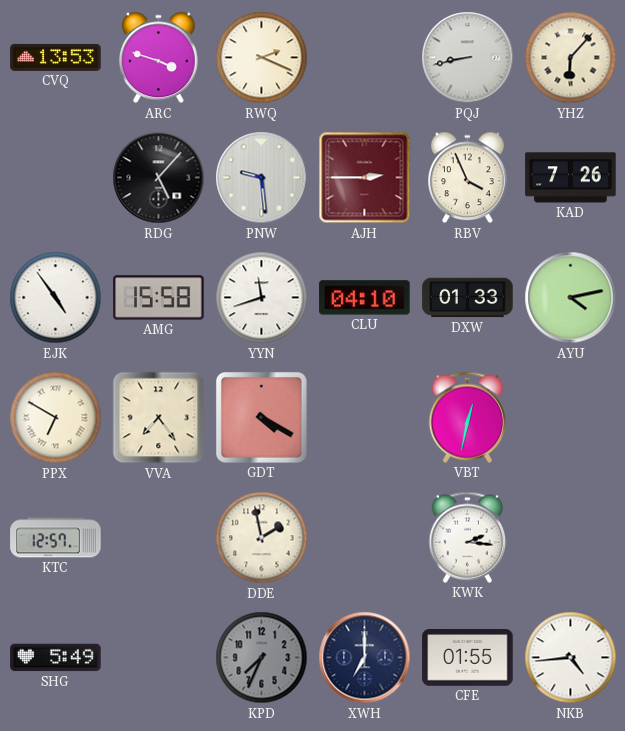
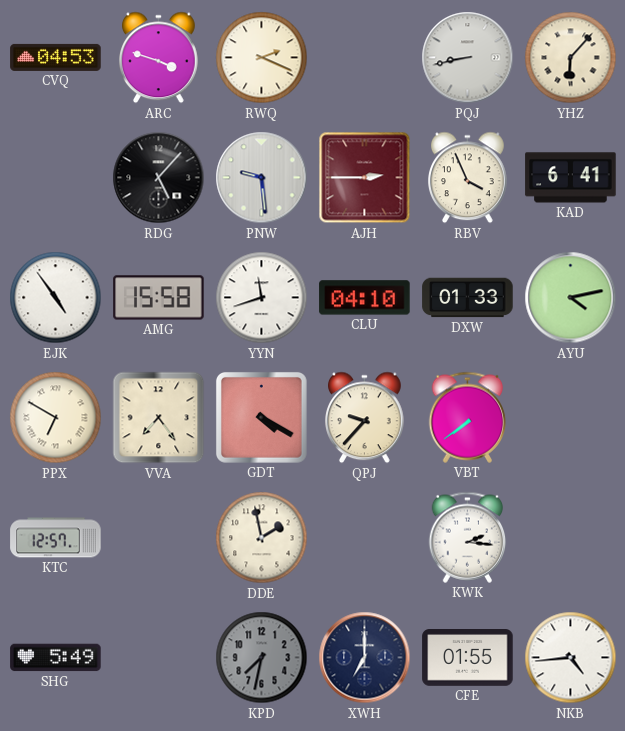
CVQ: 13:53 -> 04:53
KAD: 7:26 -> 6:41
QPJ: none -> 9:37
VBT: 12:32 -> 7:39
KPD: 7:34 -> 7:32
